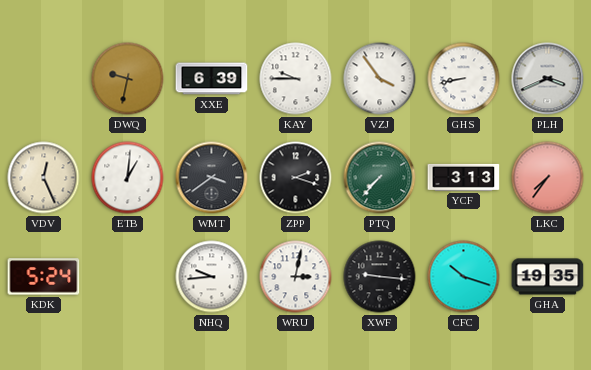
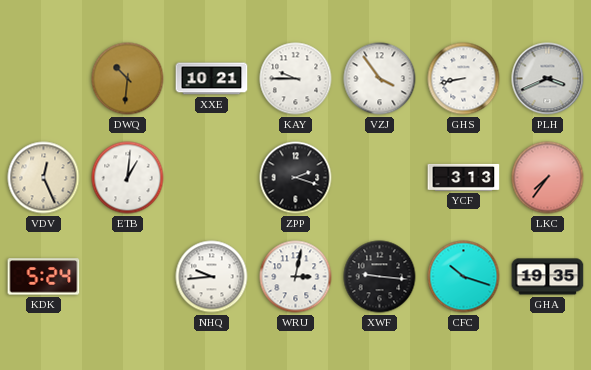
DWQ: 9:32 -> 10:31
XXE: 6:39 -> 10:21
WMT: 3:39 -> none
PTQ: 7:37 -> none
